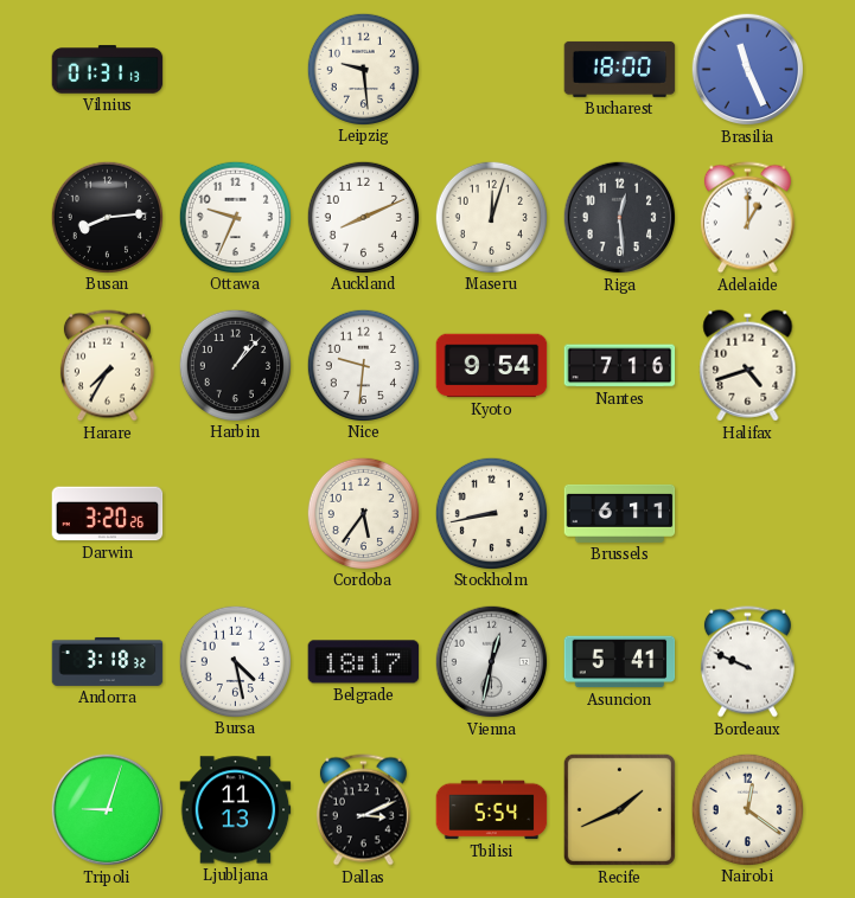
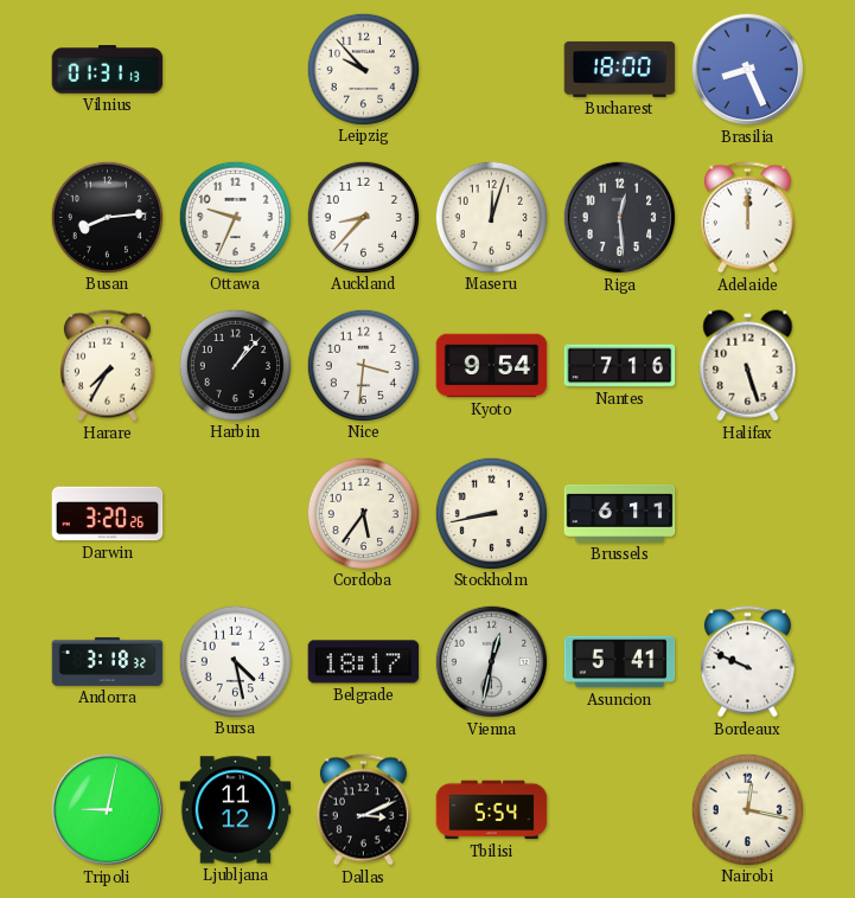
Leipzig: 9:29 -> 9:53
Brasilia: 11:26 -> 8:26
Auckland: 8:11 -> 8:37
Adelaide: 1:00 -> 12:00
Nice: 9:31 -> 3:31
Halifax: 4:42 -> 5:27
Tripoli: 9:03 -> 9:02
Ljubljana: 11:13 -> 11:12
Recife: 1:41 -> none
Nairobi: 12:21 -> 12:17
